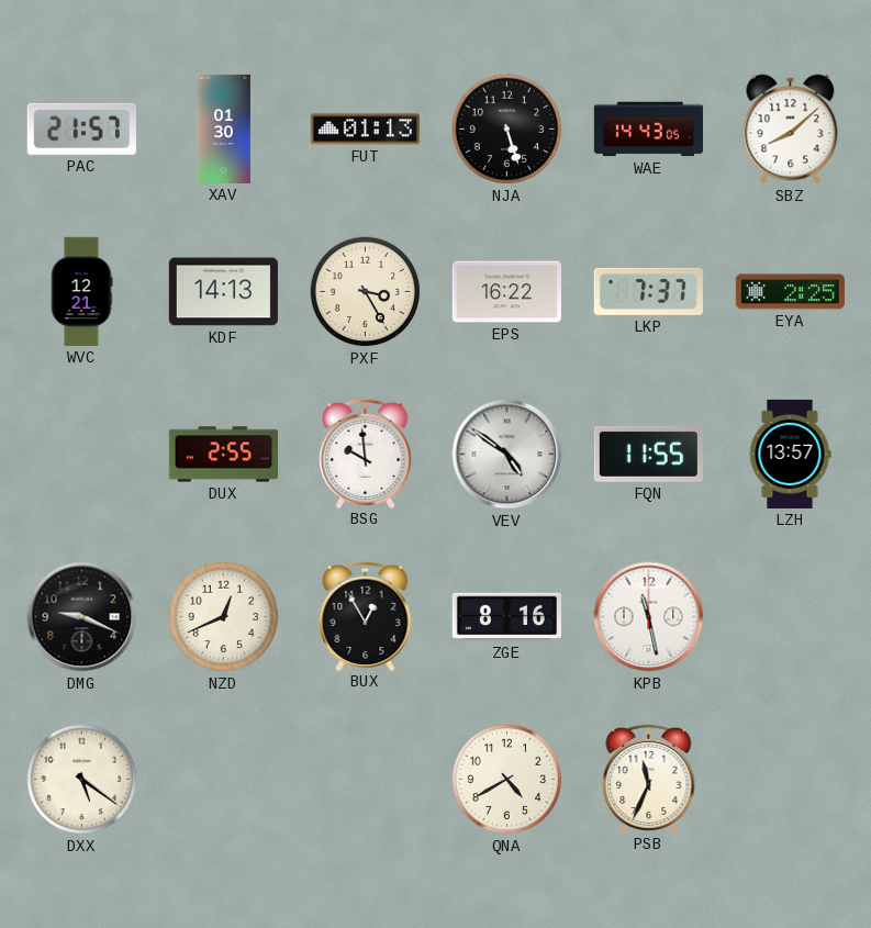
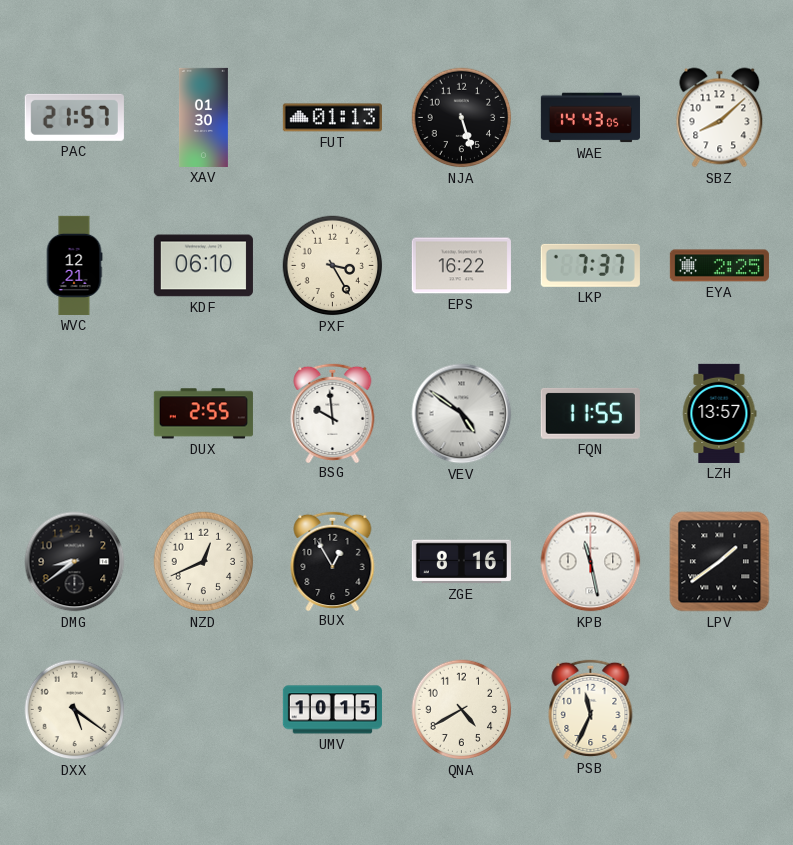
KDF: 14:13 -> 06:10
DMG: 9:19 -> 8:39
LPV: none -> 1:39
UMV: none -> 10:15
